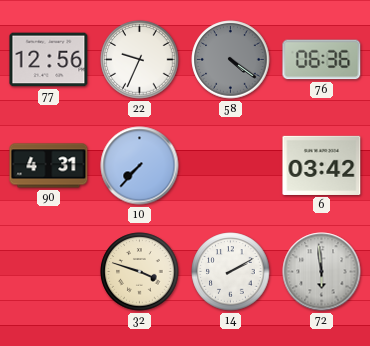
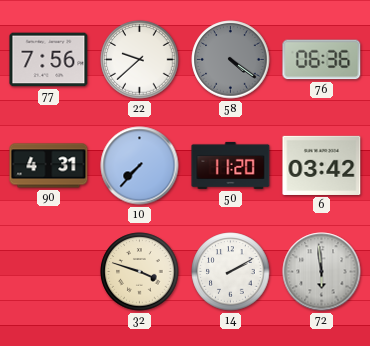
77: 12:56 -> 7:56
22: 9:34 -> 9:38
50: none -> 11:20
